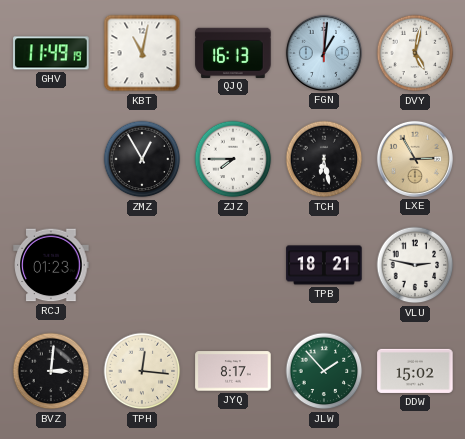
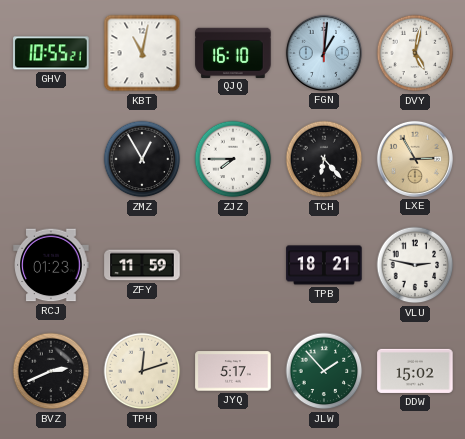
GHV: 11:49 -> 10:55
QJQ: 16:13 -> 16:10
TCH: 6:28 -> 6:23
ZFY: none -> 11:59
BVZ: 3:01 -> 2:41
TPH: 12:16 -> 12:12
JYQ: 8:17 -> 5:17
